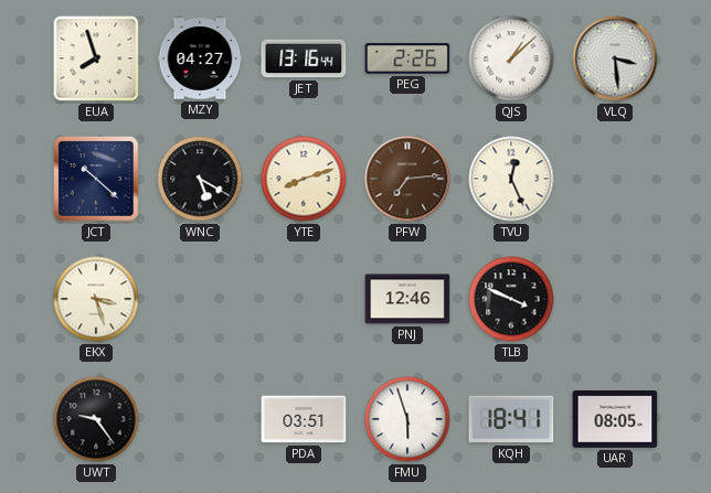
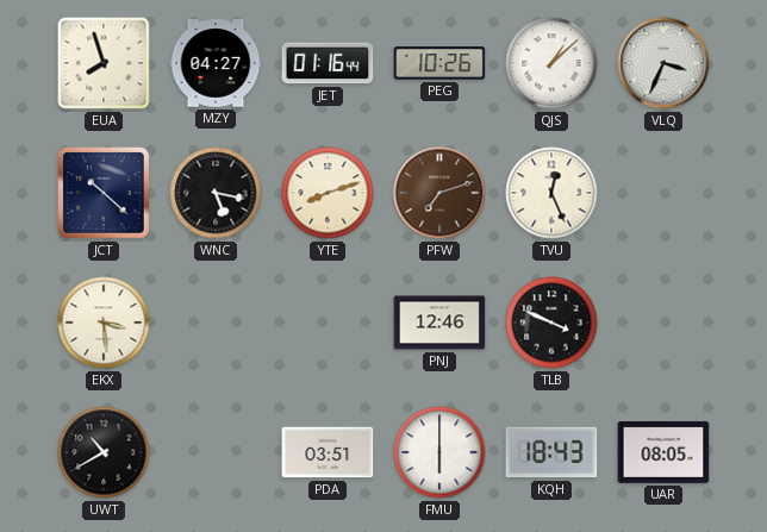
JET: 13:16 -> 01:16
PEG: 2:26 -> 10:26
VLQ: 3:29 -> 3:34
WNC: 5:20 -> 5:17
PFW: 7:14 -> 7:12
EKX: 3:27 -> 3:29
UWT: 9:24 -> 10:40
FMU: 5:57 -> 6:00
KQH: 18:41 -> 18:43
